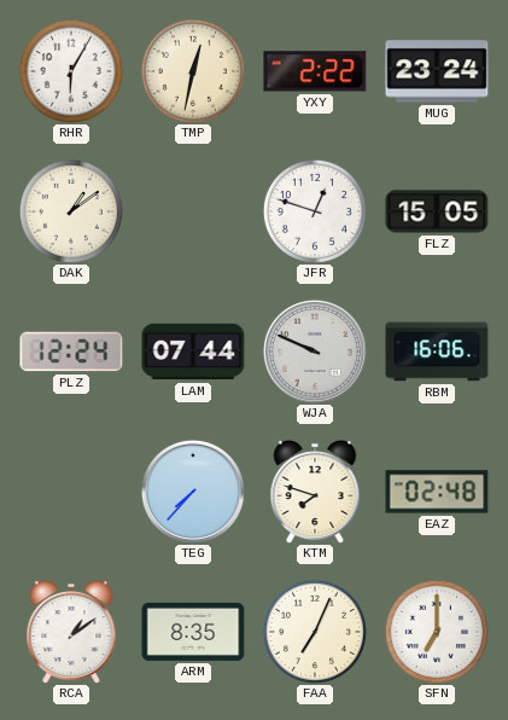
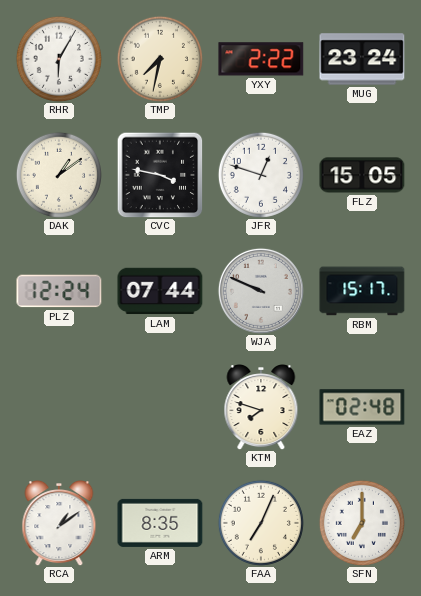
TMP: 12:32 -> 7:32
CVC: none -> 3:47
RBM: 16:06 -> 15:17
TEG: 7:37 -> none
